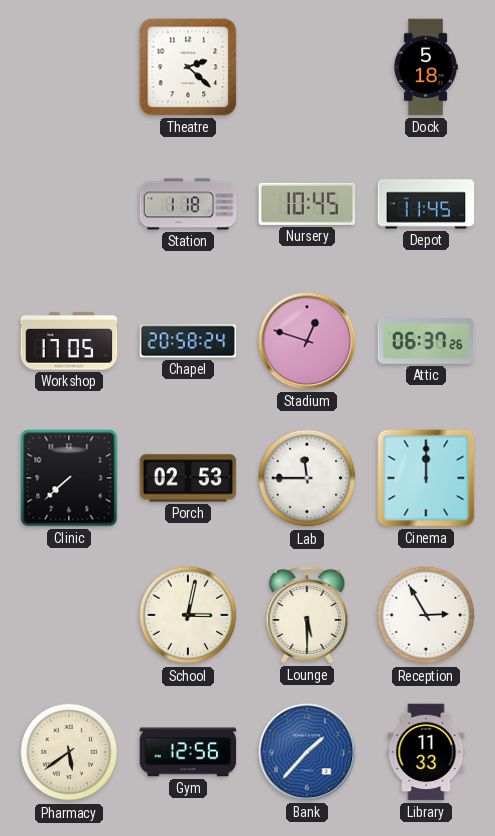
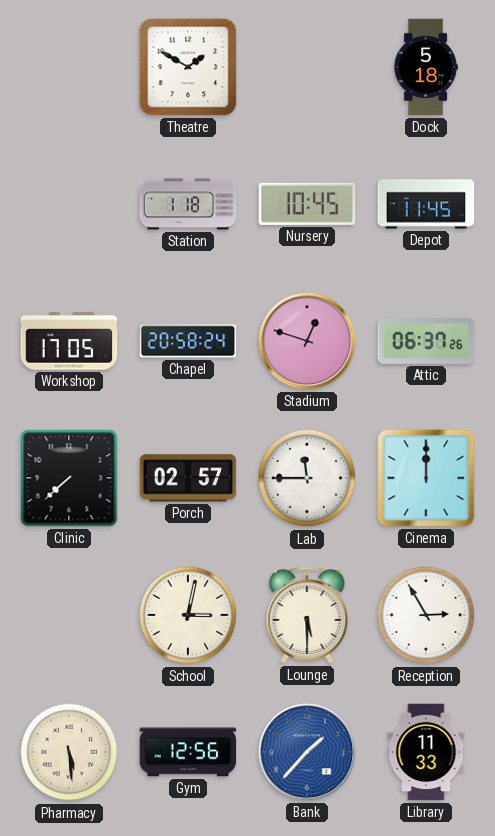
Theatre: 2:22 -> 1:50
Porch: 02:53 -> 02:57
Pharmacy: 5:39 -> 5:29
